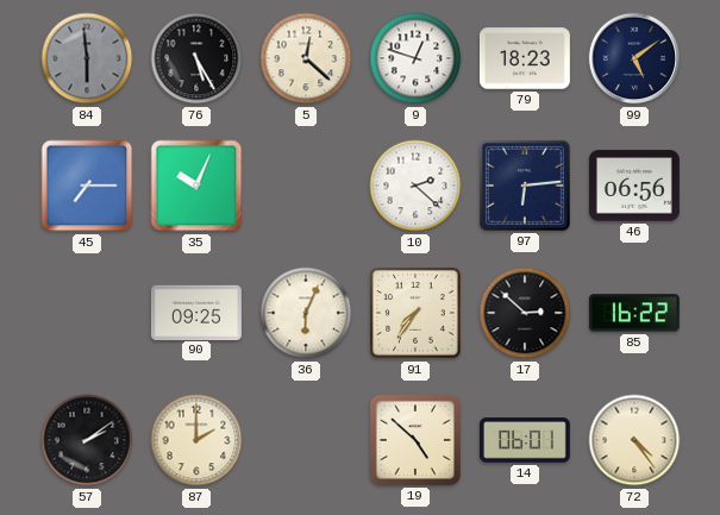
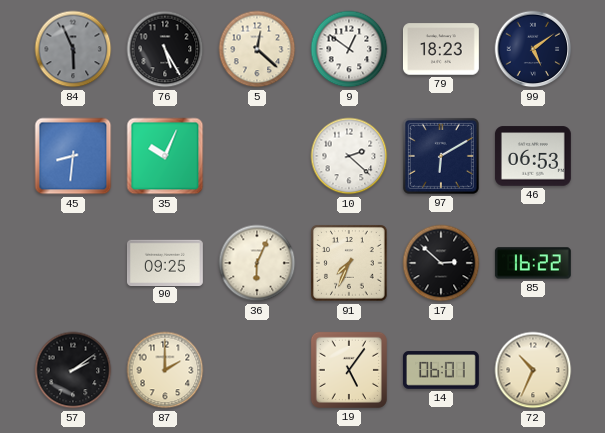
84: 5:59 -> 5:56
9: 12:48 -> 12:51
45: 7:15 -> 8:31
97: 6:14 -> 6:10
46: 06:56 -> 06:53
91: 7:36 -> 7:34
19: 4:52 -> 5:06
72: 4:24 -> 10:34
